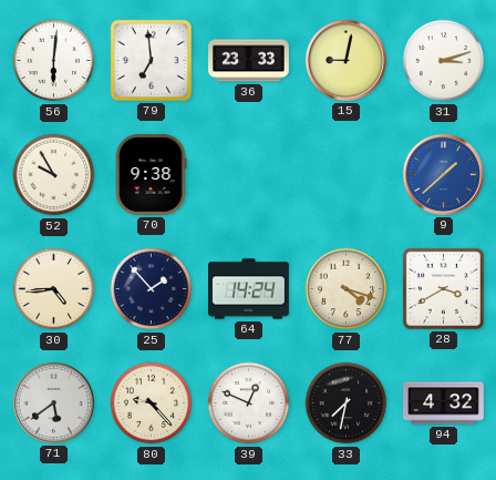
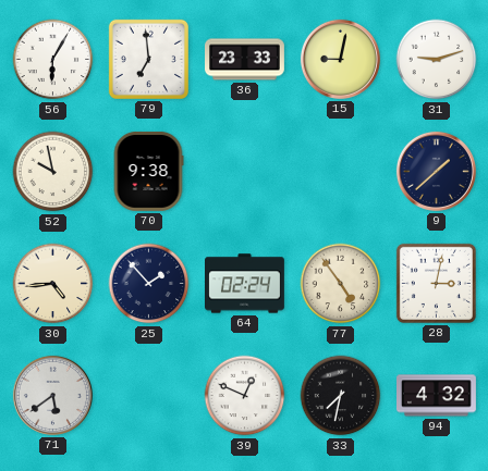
56: 6:01 -> 6:05
31: 3:12 -> 9:12
52: 9:55 -> 9:58
9 dial: blue -> navy
64: 14:24 -> 02:24
77: 4:18 -> 4:54
28: 3:40 -> 3:02
80: 9:23 -> none
